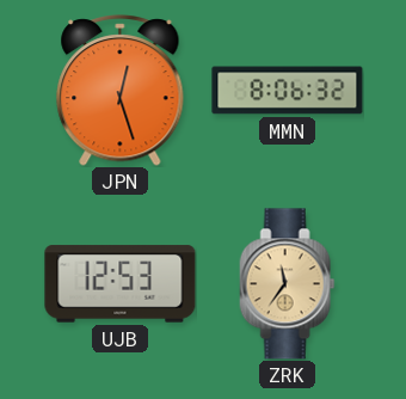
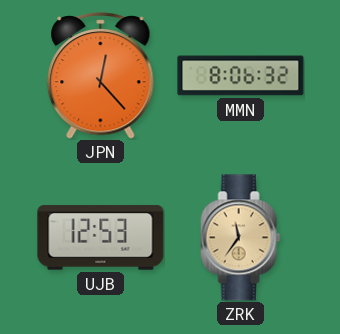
JPN: 12:27 -> 12:23
